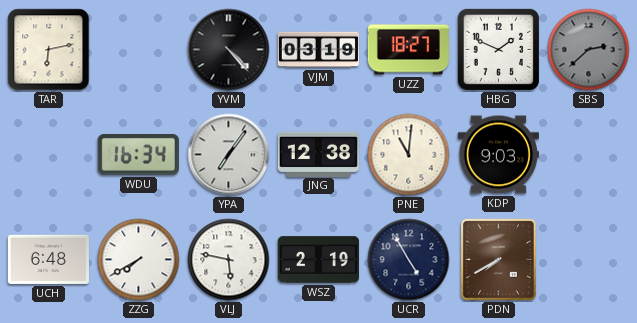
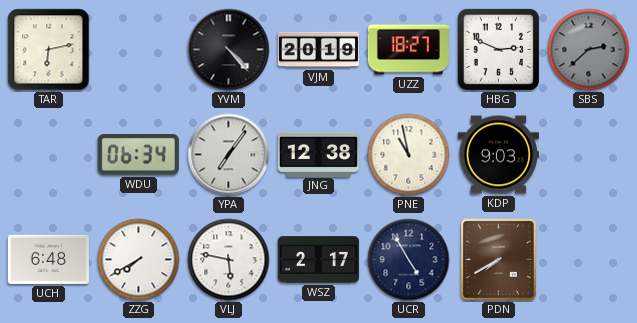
VJM: 03:19 -> 20:19
HBG: 1:49 -> 2:49
WDU: 16:34 -> 06:34
PNE: 11:01 -> 10:58
WSZ: 2:19 -> 2:17
